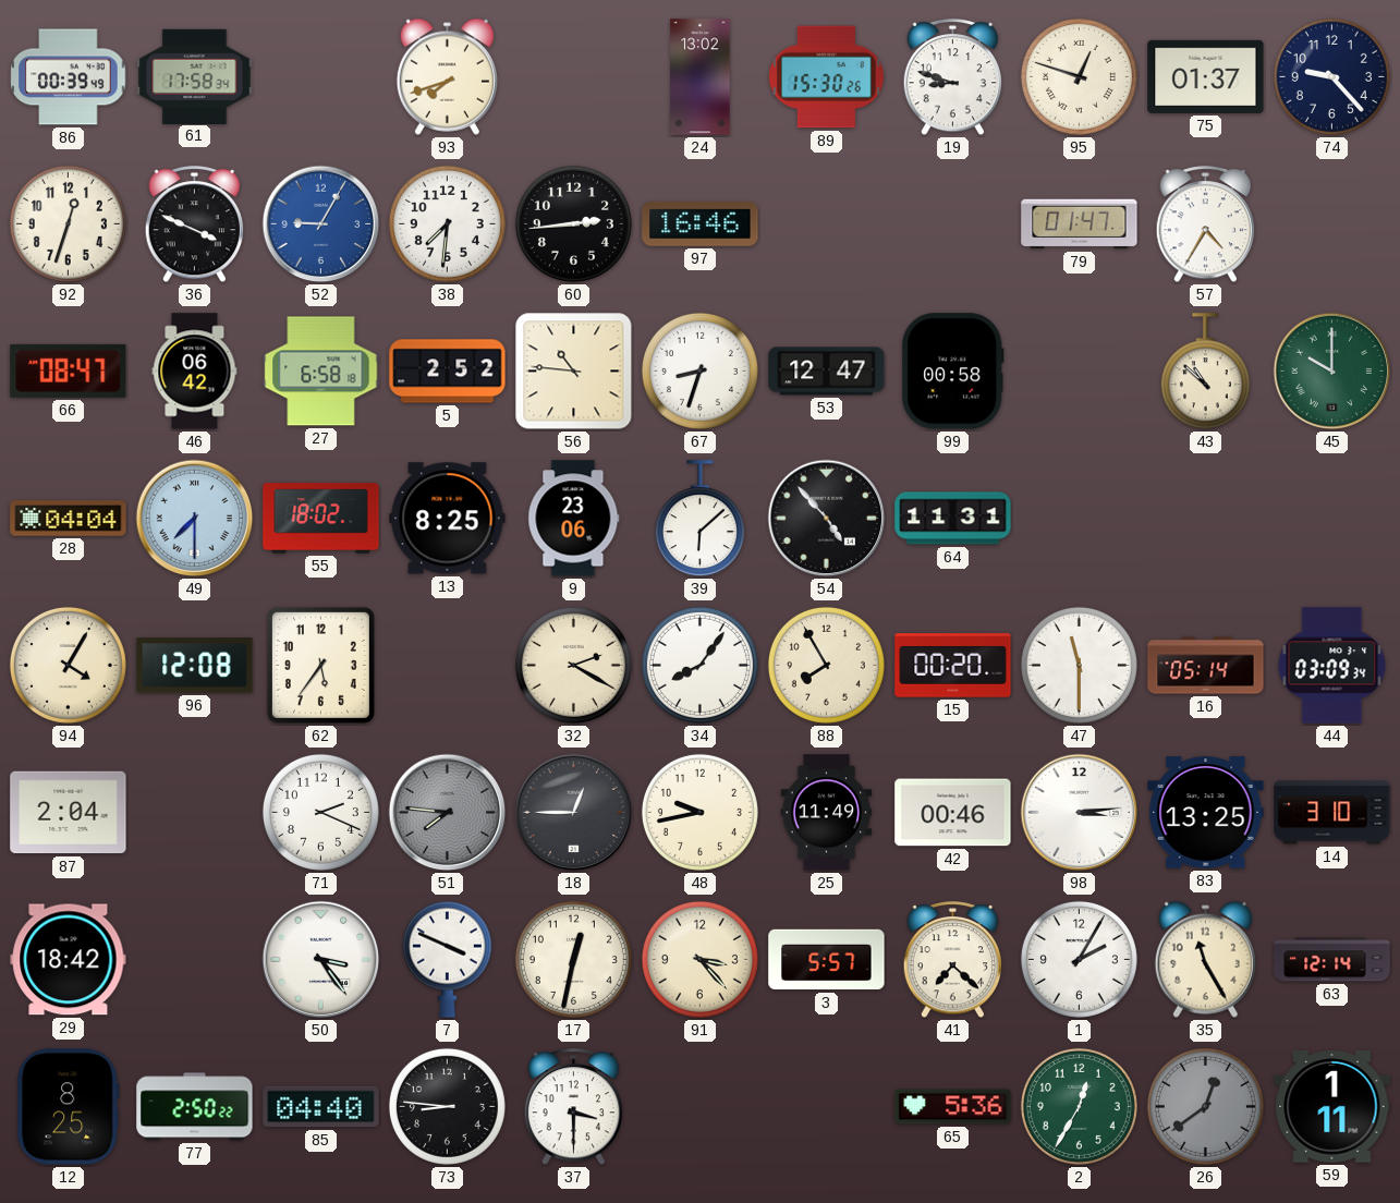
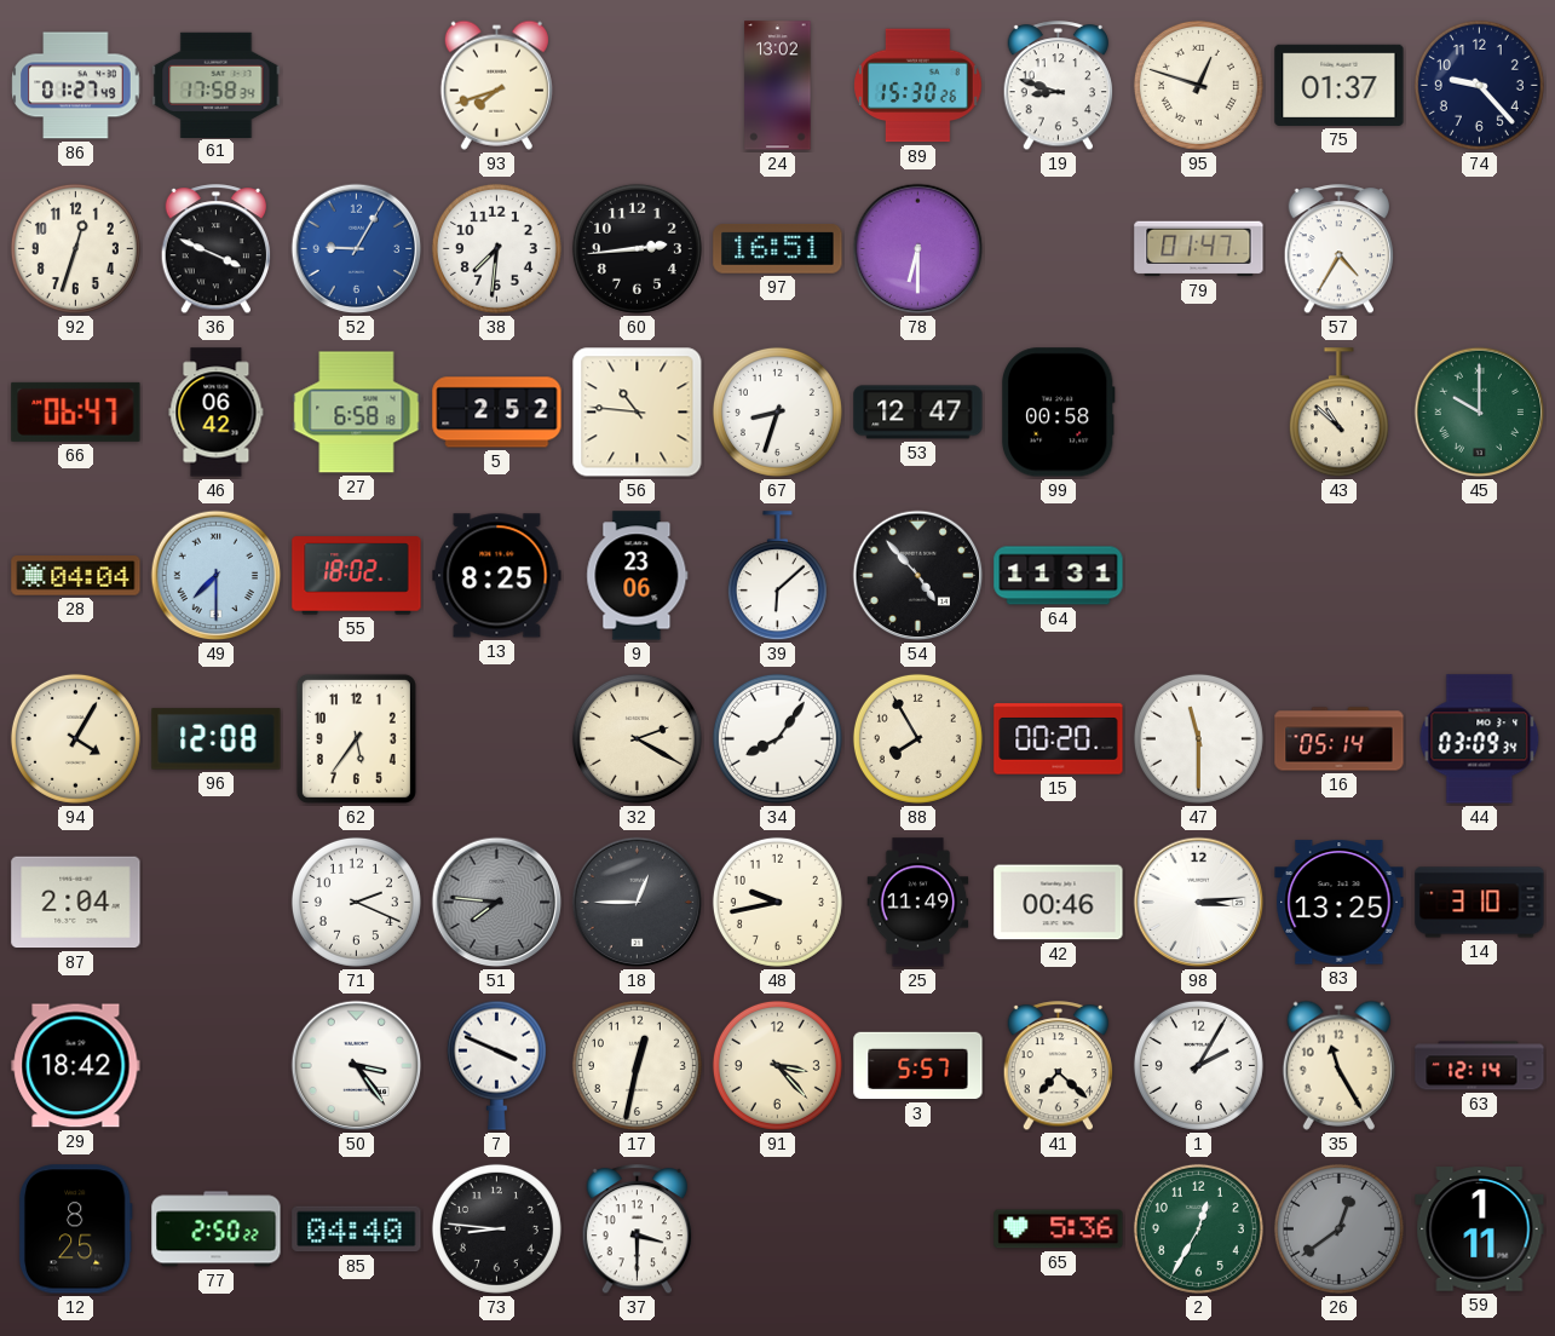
86: 00:39 -> 01:27
97: 16:46 -> 16:51
78: none -> 6:30
66: 08:47 -> 06:47
